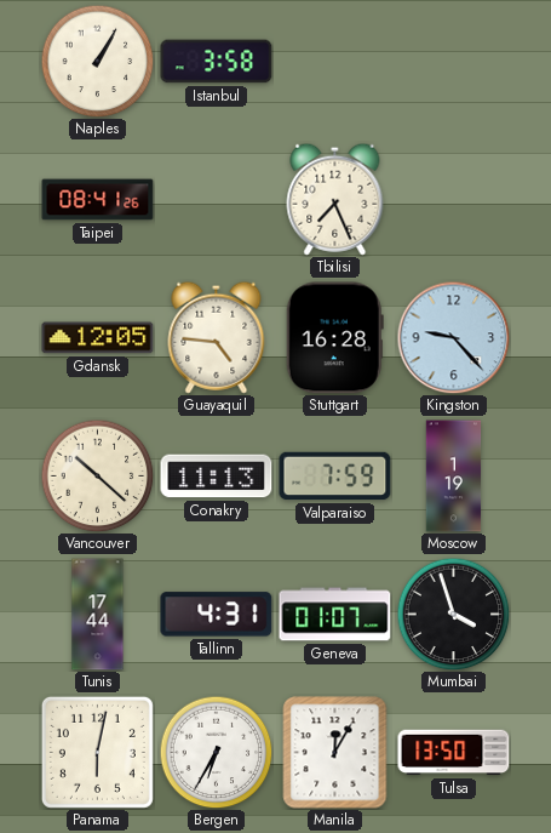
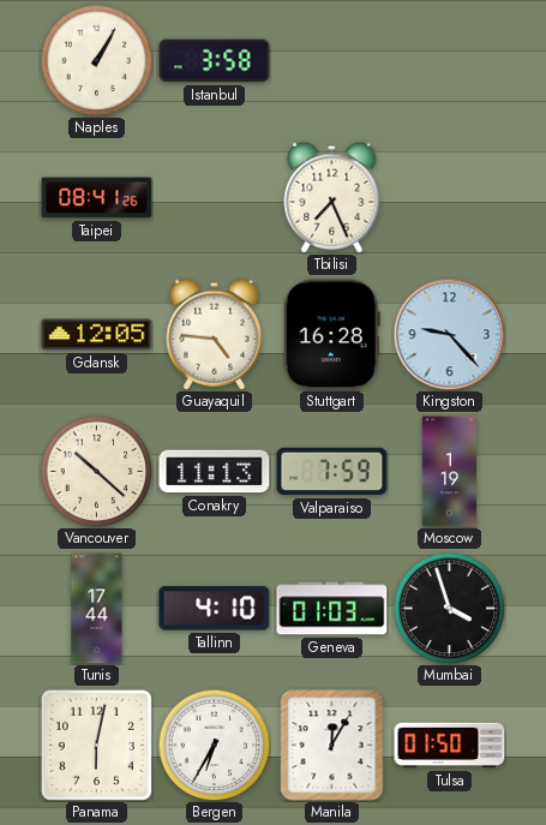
Tallinn: 4:31 -> 4:10
Geneva: 01:07 -> 01:03
Tulsa: 13:50 -> 01:50
